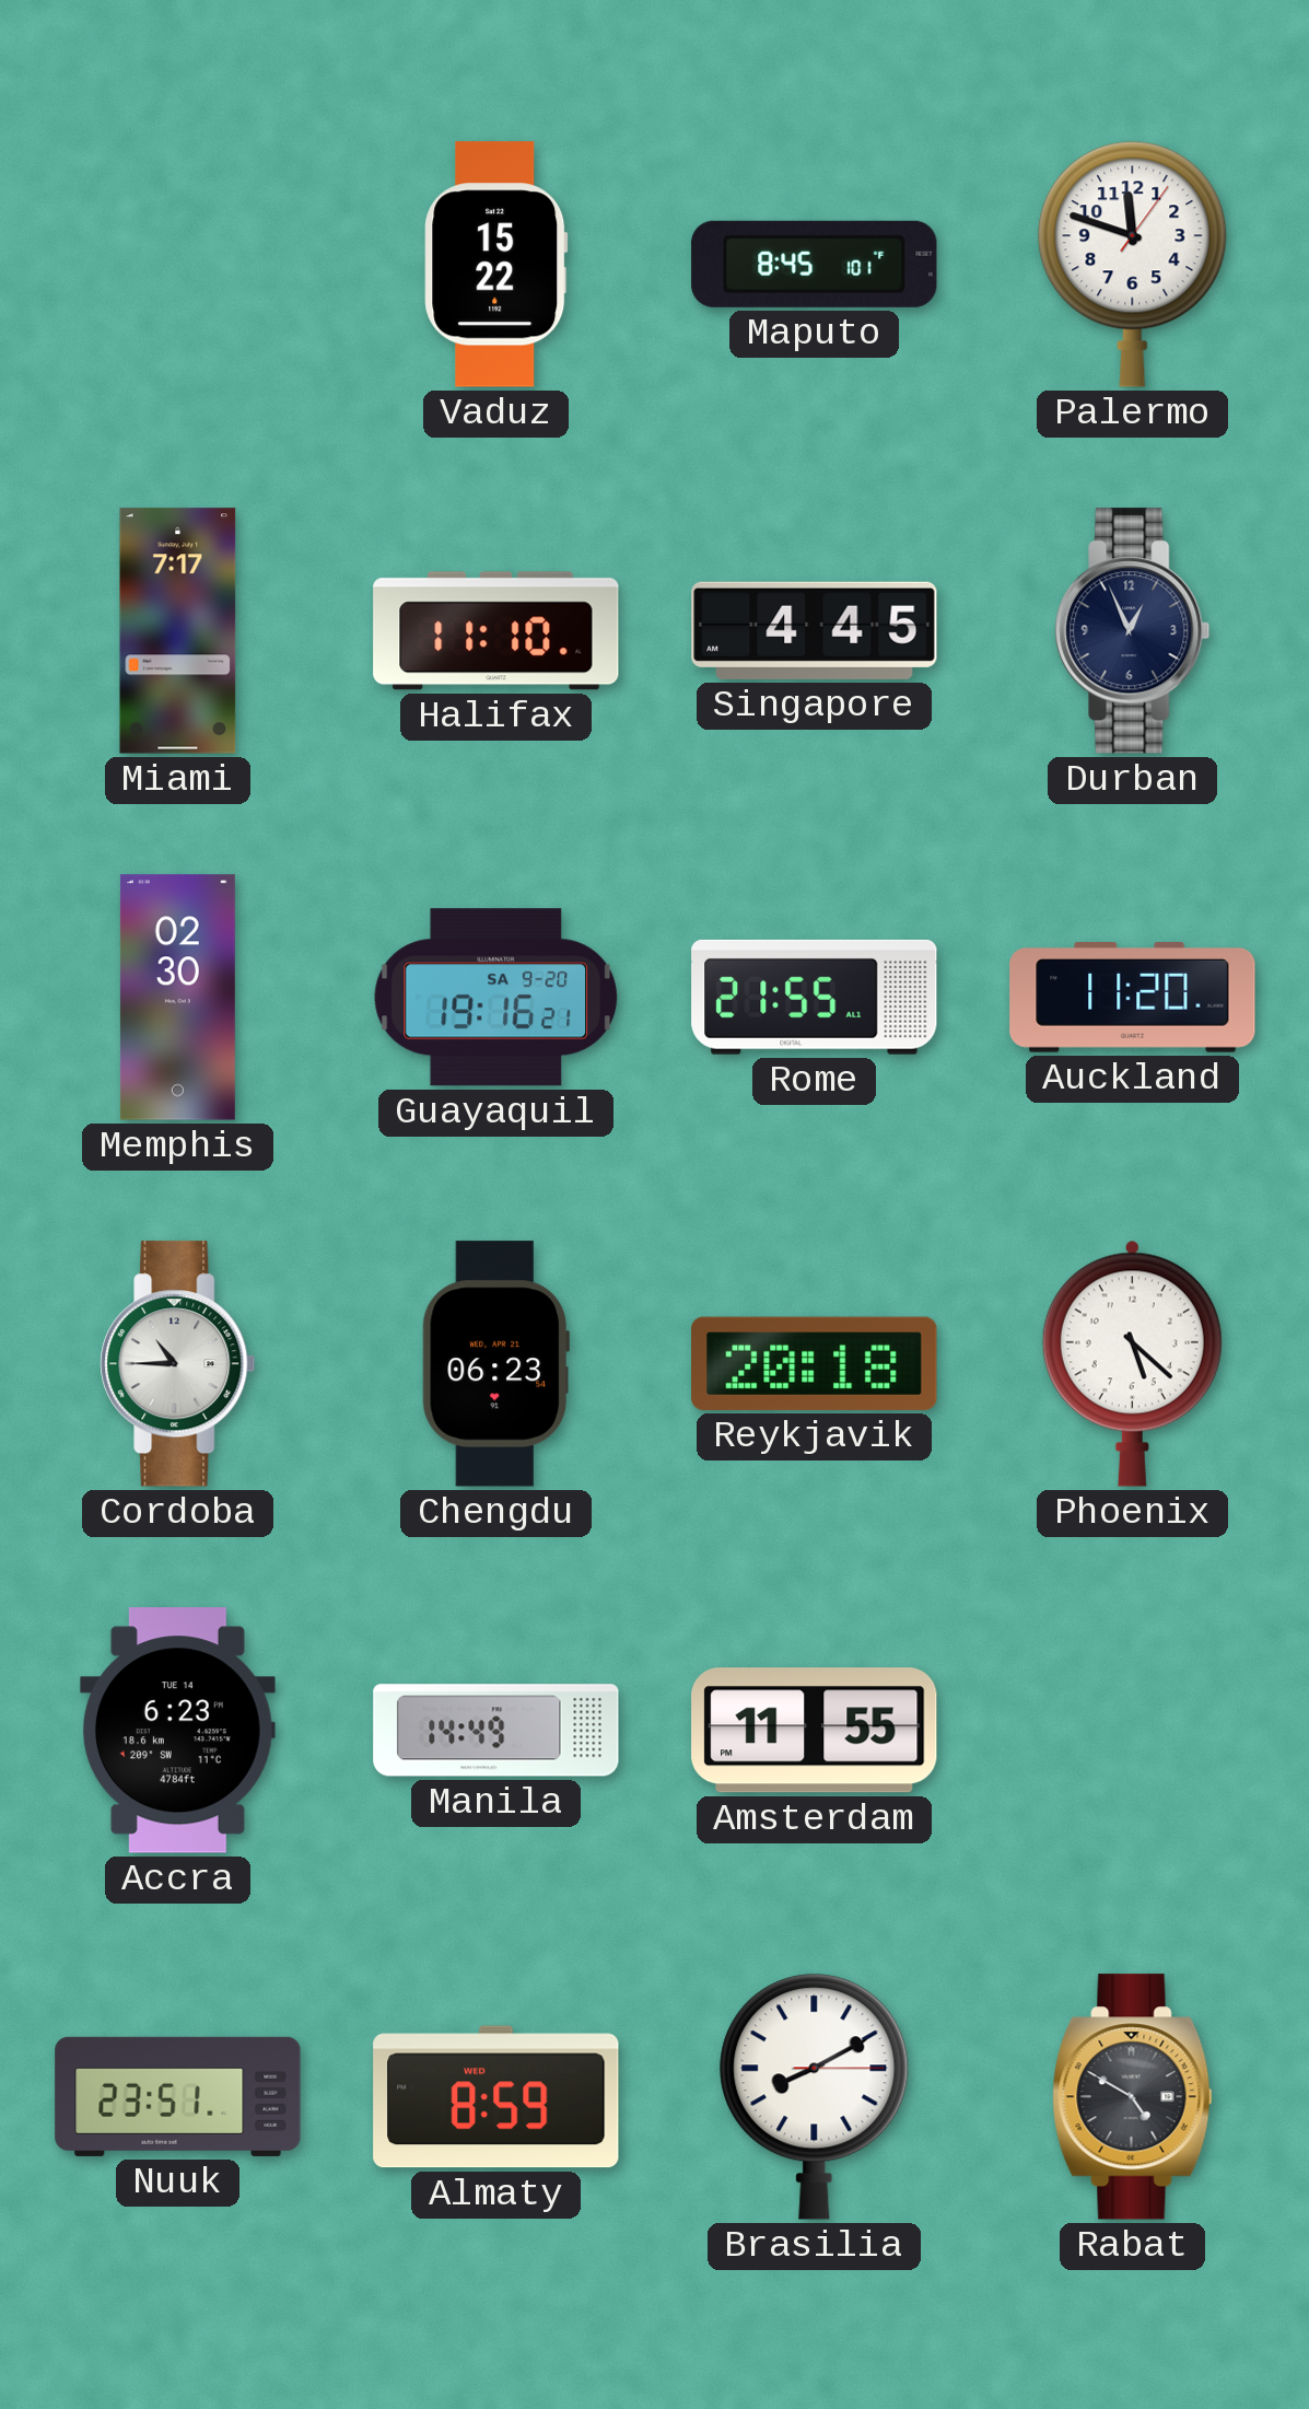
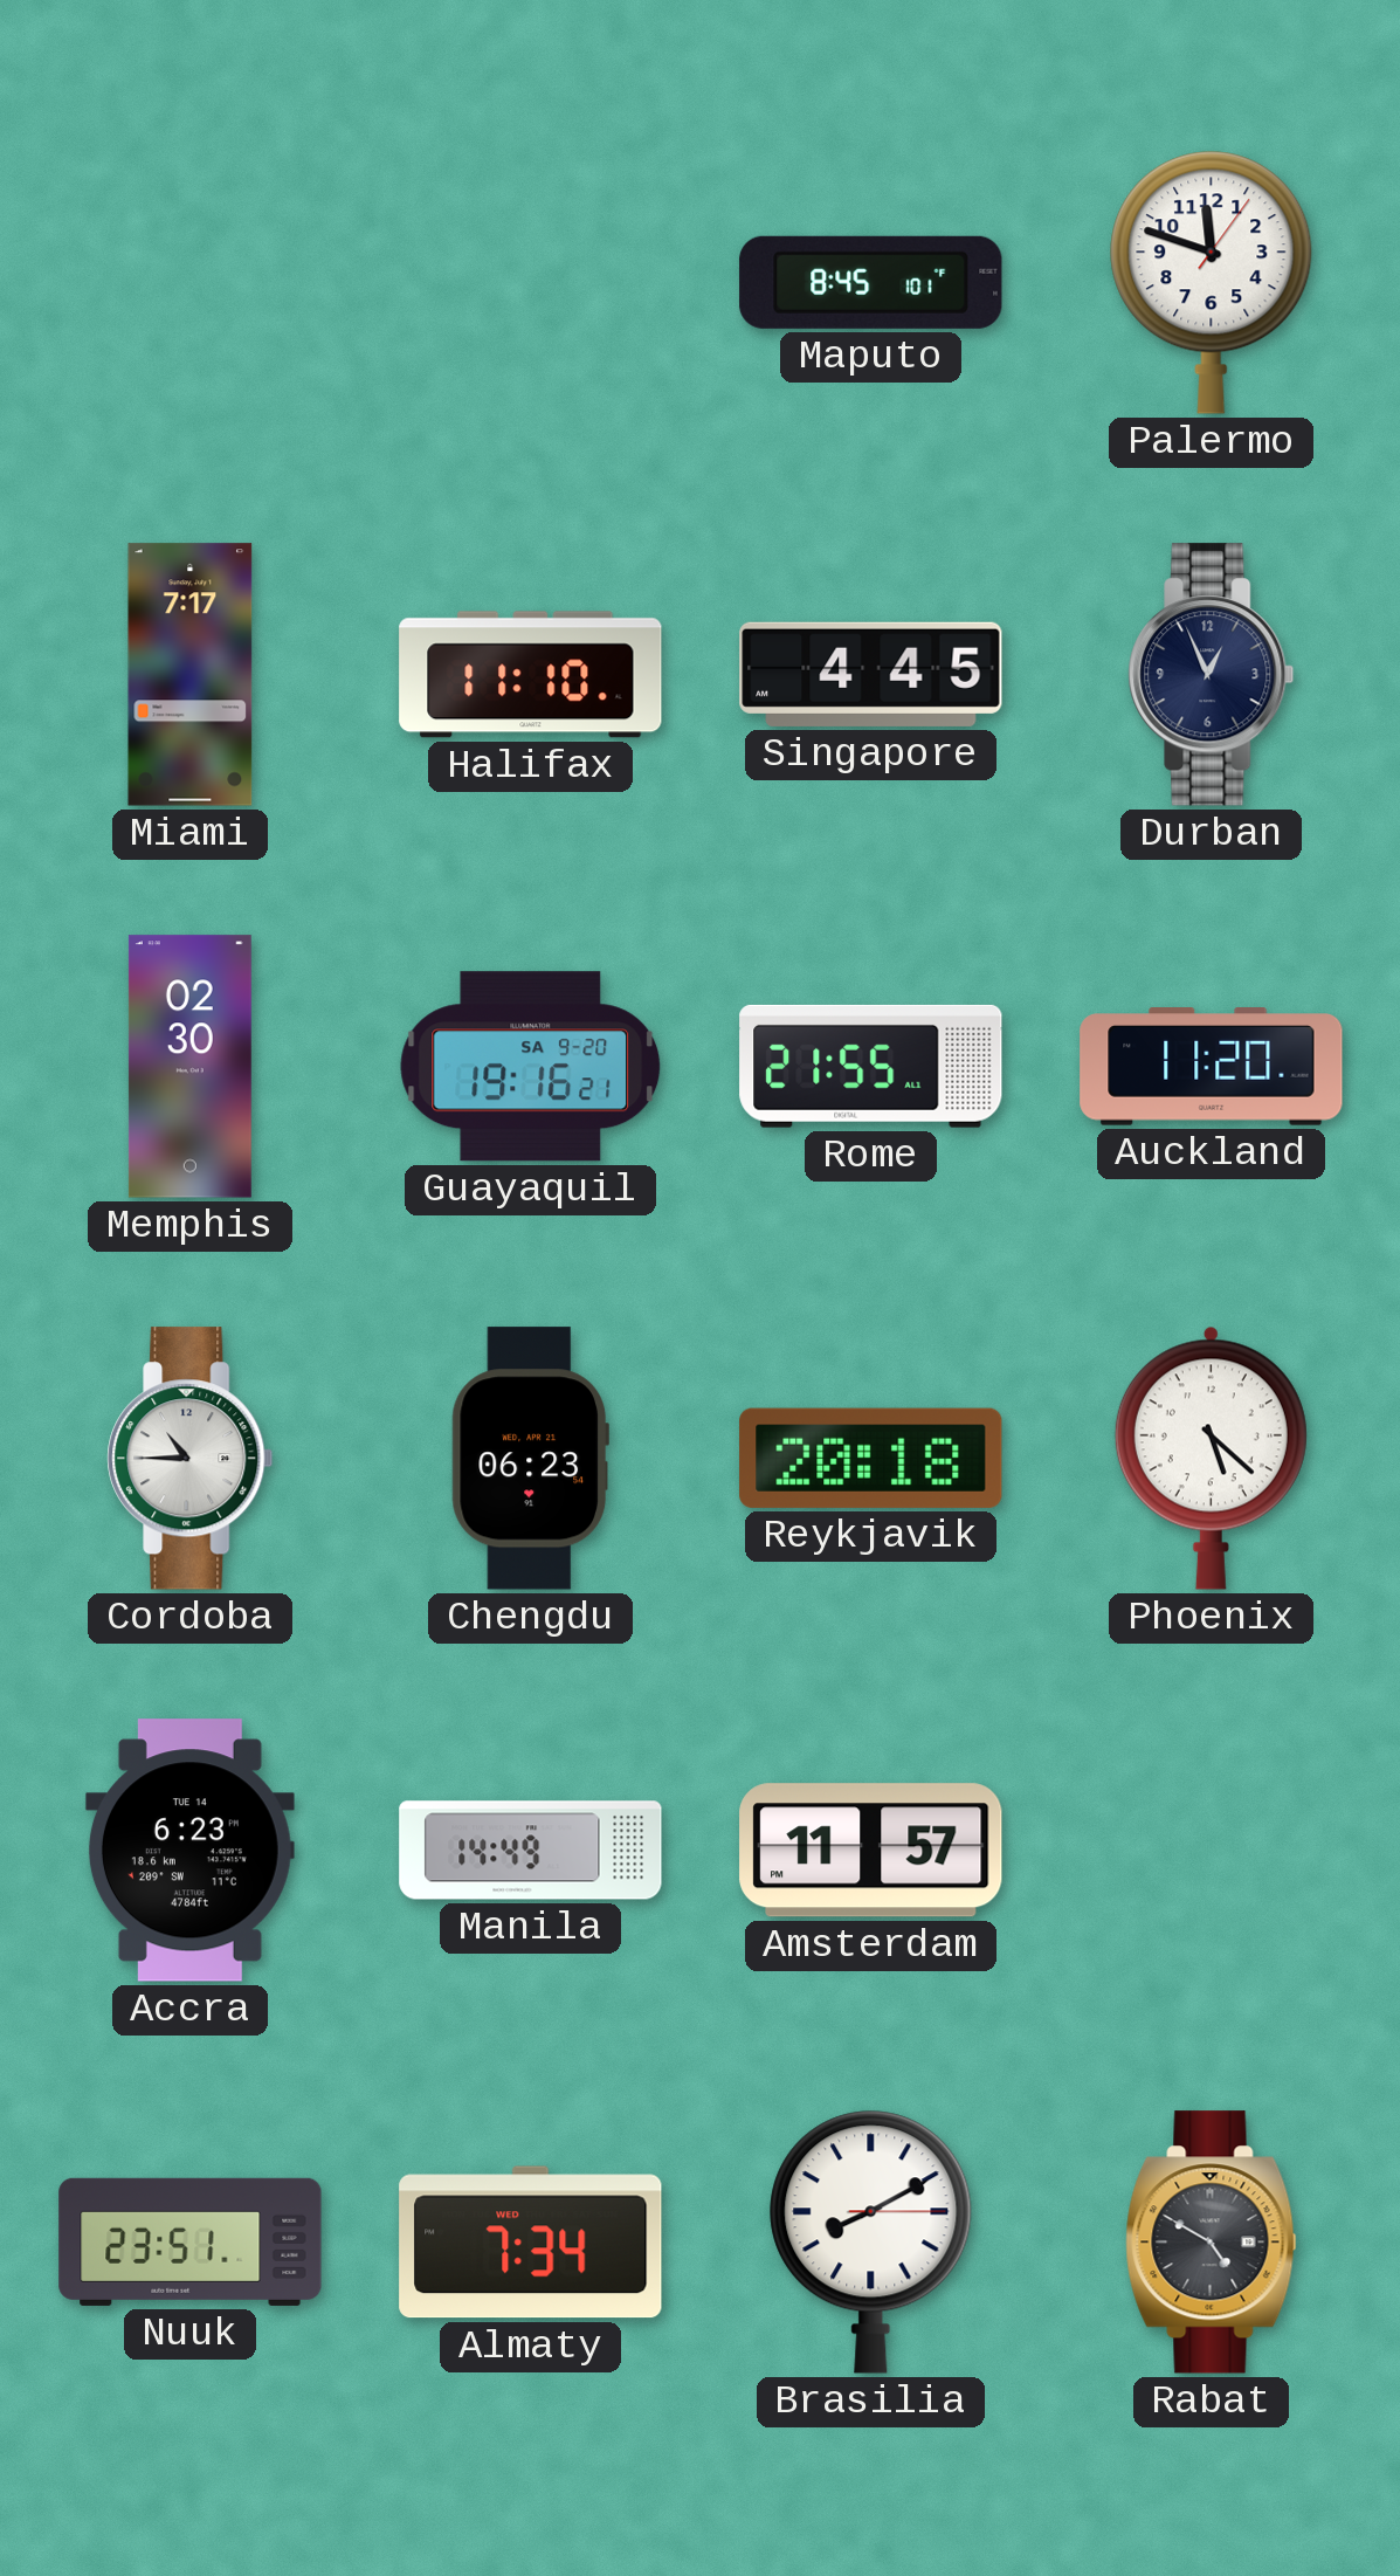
Vaduz: 15:22 -> none
Amsterdam: 11:55 -> 11:57
Almaty: 8:59 -> 7:34
